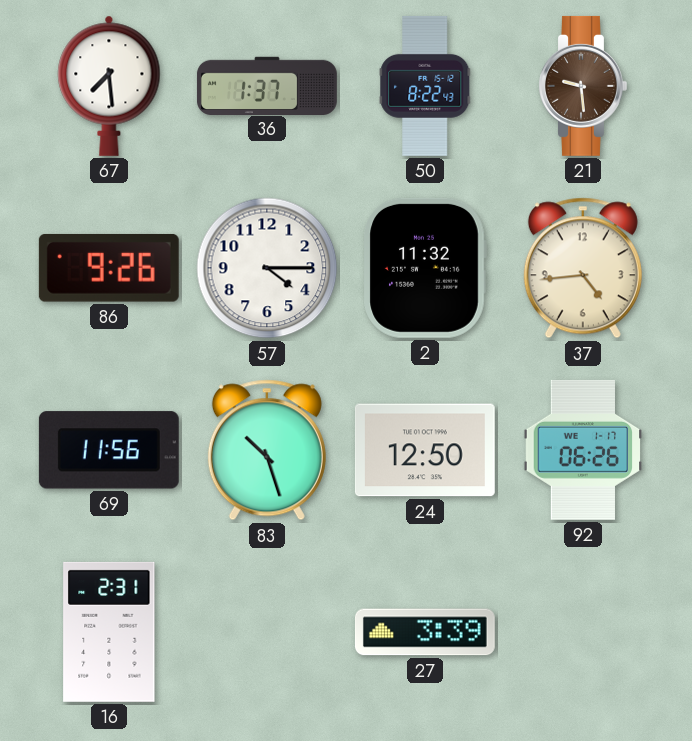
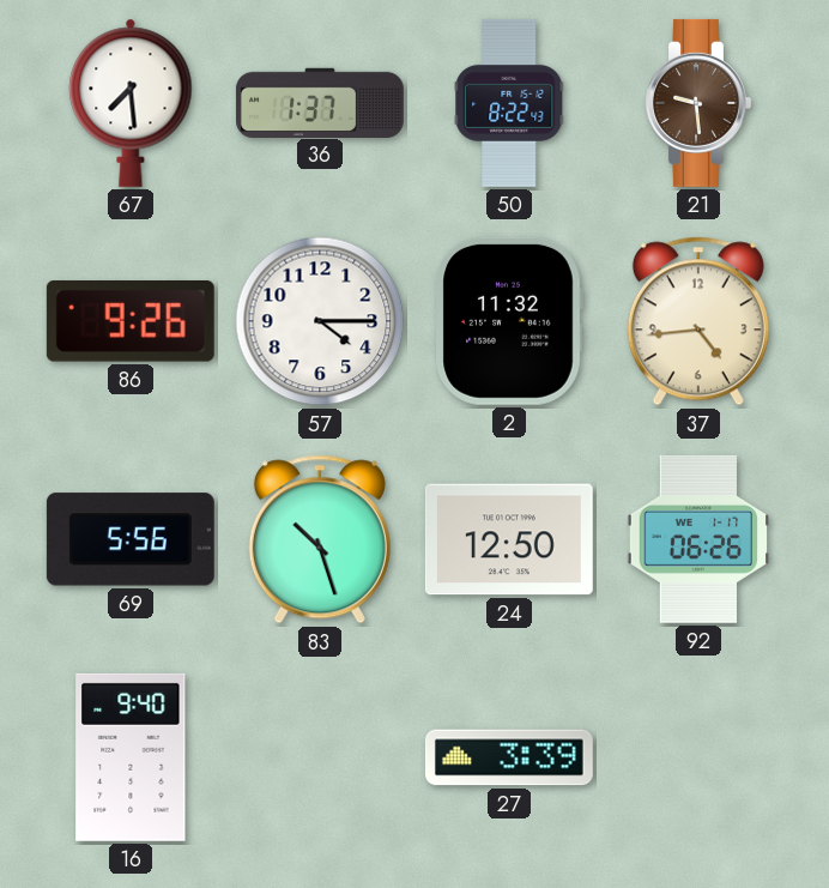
69: 11:56 -> 5:56
16: 2:31 -> 9:40
